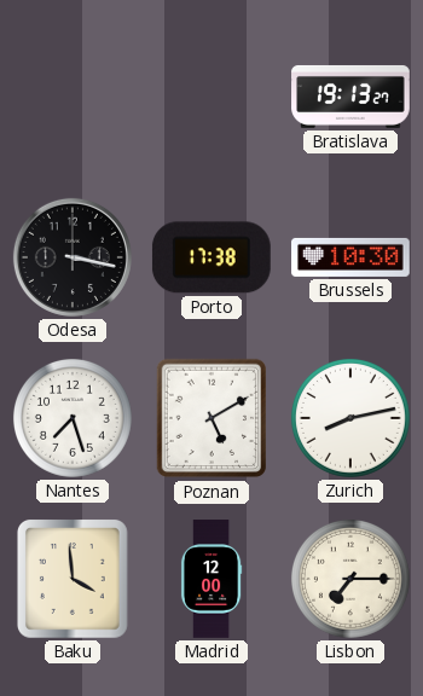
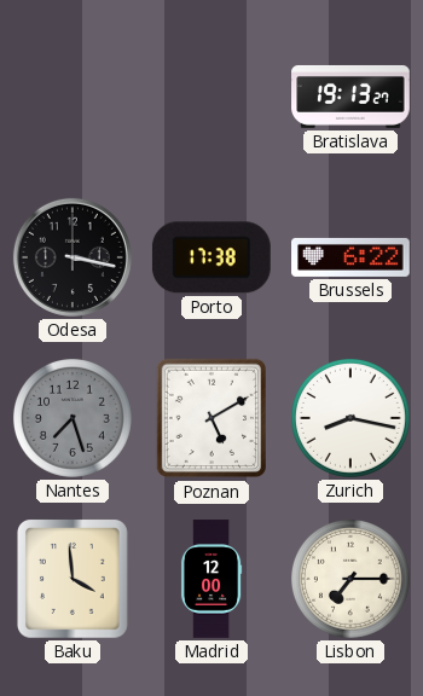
Brussels: 10:30 -> 6:22
Nantes dial: white -> grey
Zurich: 8:13 -> 8:17
